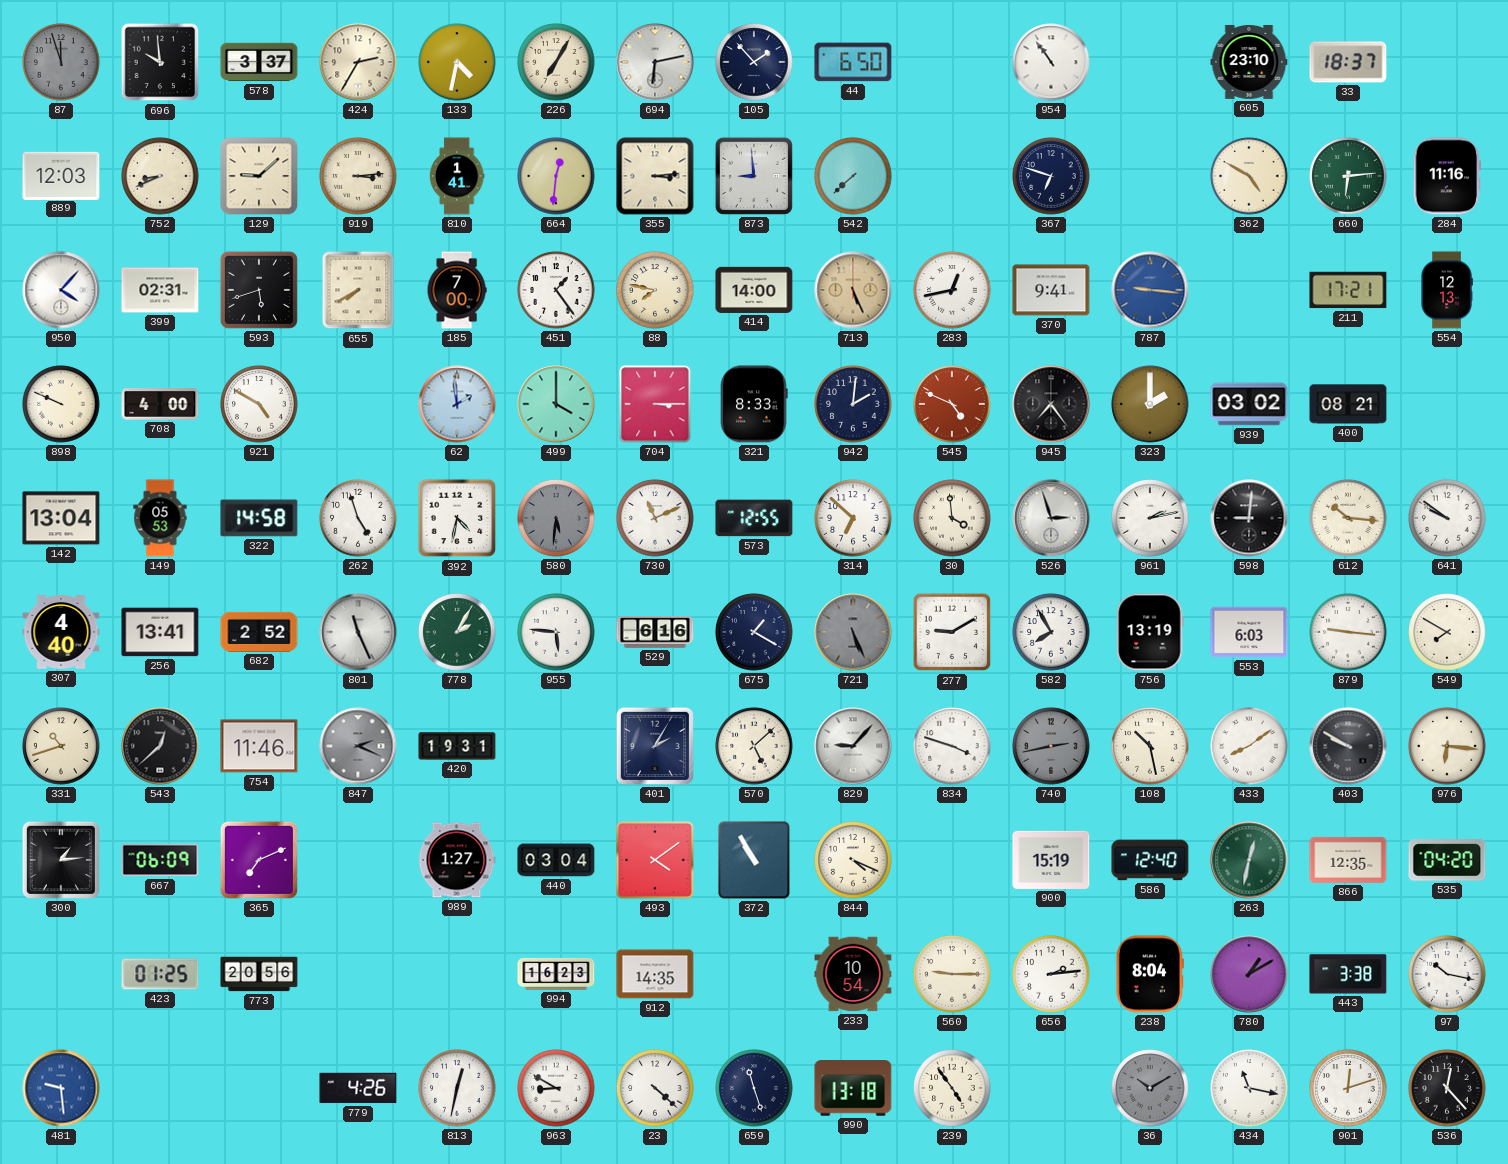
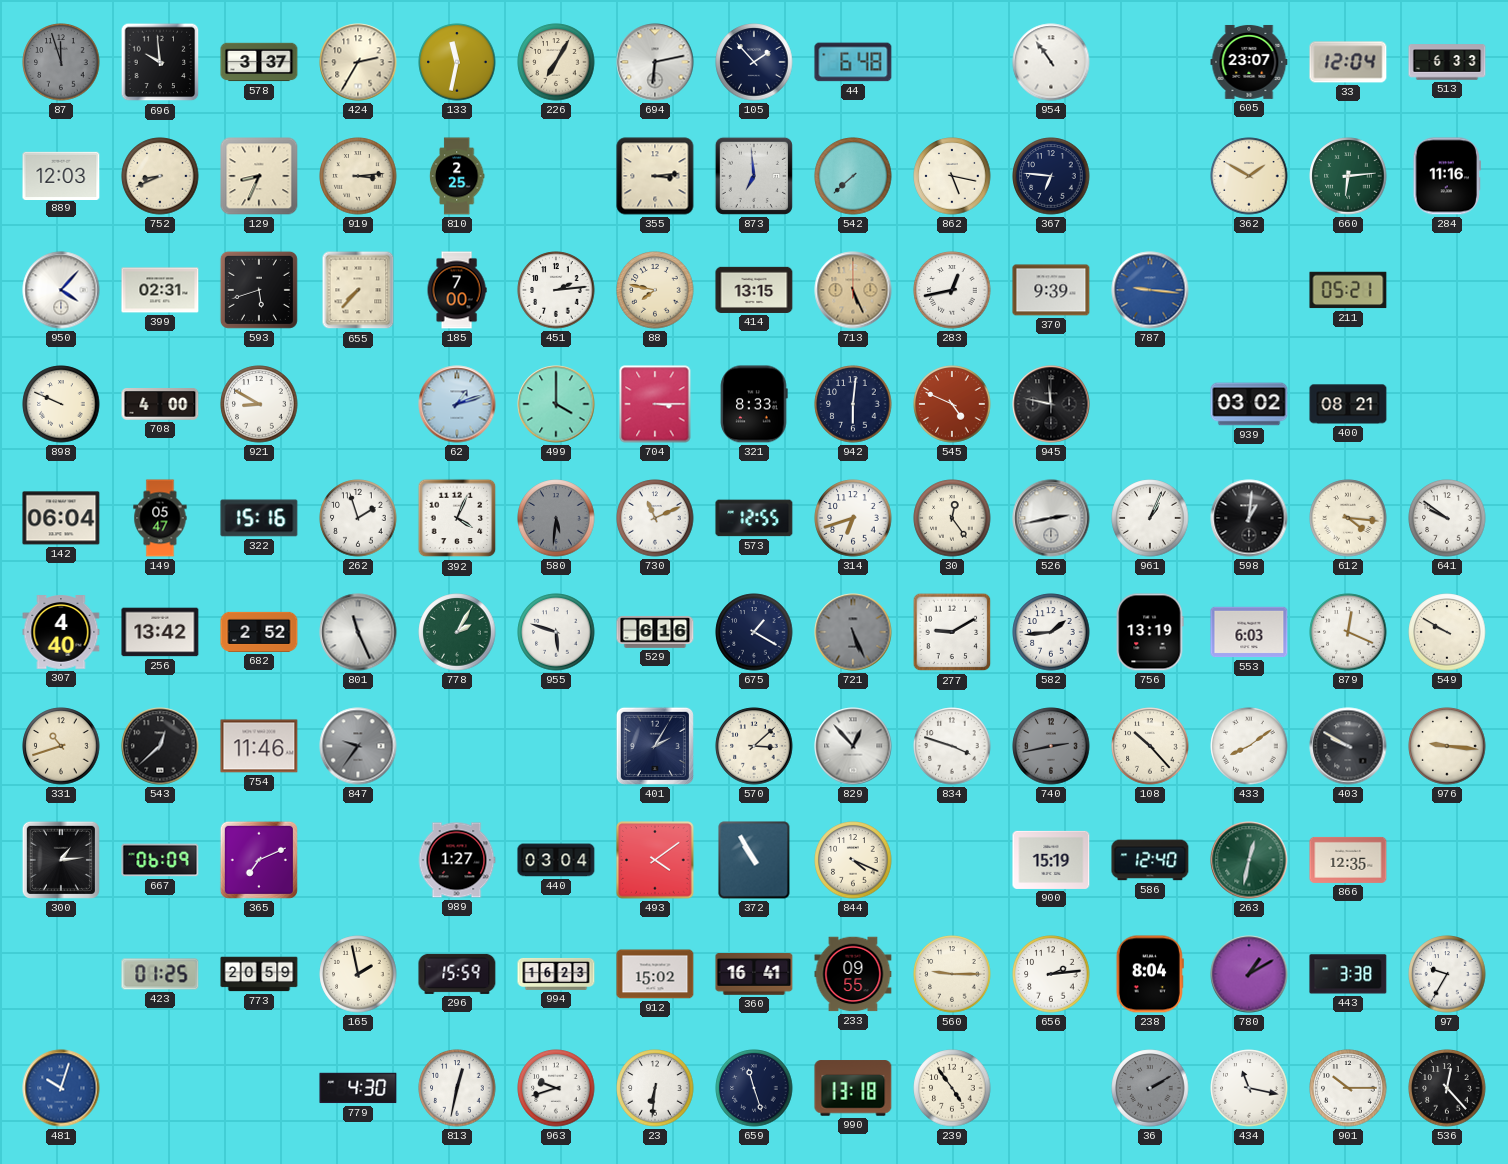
133: 4:32 -> 11:32
44: 6:50 -> 6:48
605: 23:10 -> 23:07
33: 18:37 -> 12:04
513: none -> 6:33
129: 9:08 -> 8:34
810: 1:41 -> 2:25
664: 12:31 -> none
873: 8:59 -> 6:59
862: none -> 5:17
367: 6:48 -> 6:46
362: 4:50 -> 1:50
655: 7:40 -> 7:37
451: 1:24 -> 2:14
414: 14:00 -> 13:15
370: 9:41 -> 9:39
211: 17:21 -> 05:21
554: 12:13 -> none
921: 4:50 -> 8:50
62: 1:59 -> 1:12
942: 2:01 -> 6:01
945: 7:24 -> 11:47
323: 2:00 -> none
142: 13:04 -> 06:04
149: 05:53 -> 05:47
322: 14:58 -> 15:16
262: 4:57 -> 1:57
392: 4:32 -> 4:04
314: 6:52 -> 6:42
30: 3:59 -> 12:24
526: 2:57 -> 2:43
961: 2:13 -> 1:04
598: 9:01 -> 1:01
612: 10:16 -> 4:16
256: 13:41 -> 13:42
955: 5:46 -> 5:48
582: 7:55 -> 1:44
879: 9:16 -> 12:19
549: 7:50 -> 9:50
847: 2:19 -> 9:36
420: 19:31 -> none
570: 5:08 -> 3:08
829: 9:07 -> 12:53
108: 10:28 -> 10:23
976: 6:16 -> 9:16
535: 04:20 -> none
773: 20:56 -> 20:59
165: none -> 1:58
296: none -> 15:59
912: 14:35 -> 15:02
360: none -> 16:41
233: 10:54 -> 09:55
97: 10:17 -> 9:35
481: 9:29 -> 10:03
779: 4:26 -> 4:30
963: 8:50 -> 9:42
23: 4:22 -> 6:31
36: 10:10 -> 2:10
901: 12:12 -> 10:15
